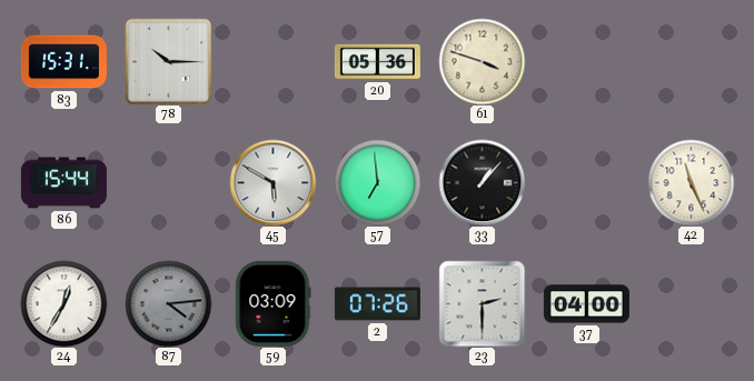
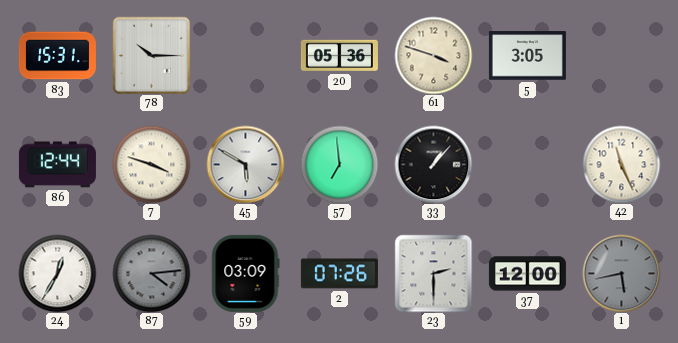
5: none -> 3:05
86: 15:44 -> 12:44
7: none -> 3:48
37: 04:00 -> 12:00
1: none -> 5:43
